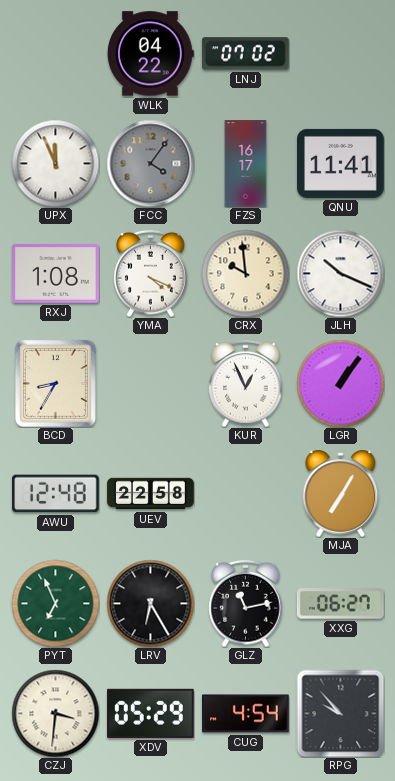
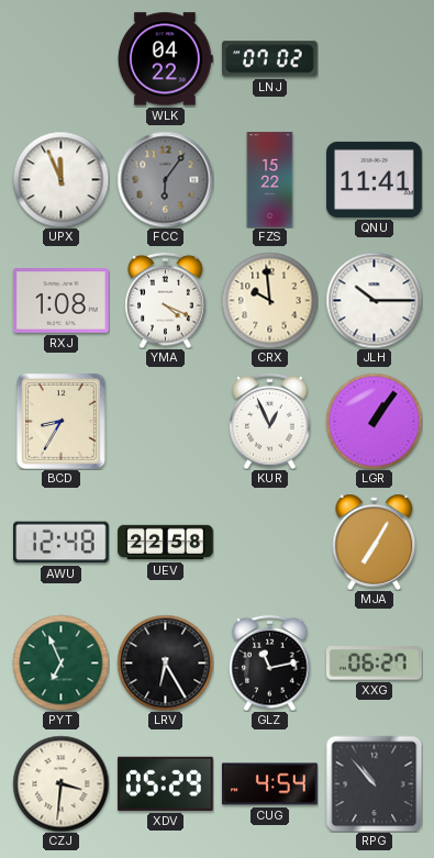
FCC: 4:06 -> 6:06
FZS: 16:17 -> 15:22
JLH: 10:19 -> 10:15
RPG: 9:53 -> 10:53
